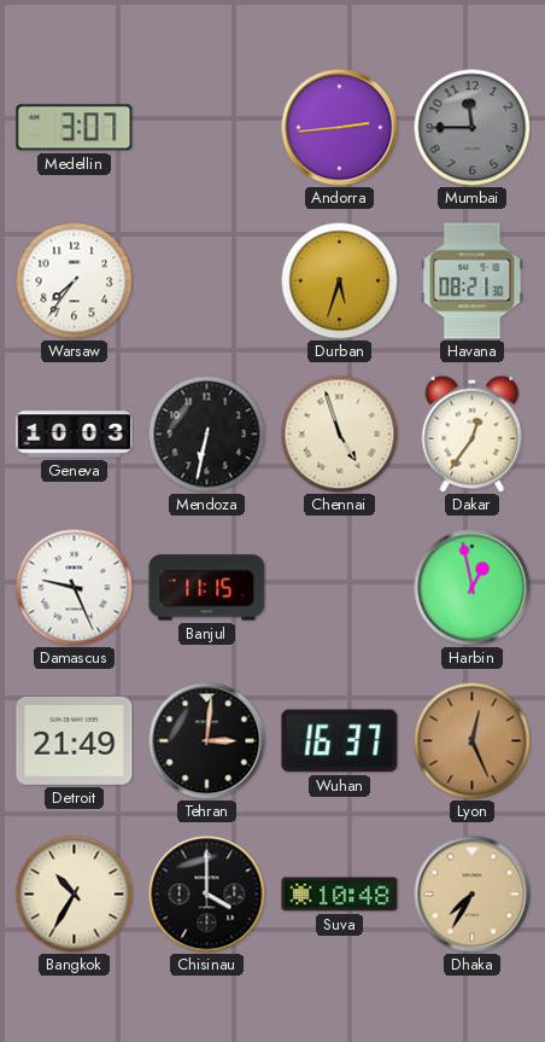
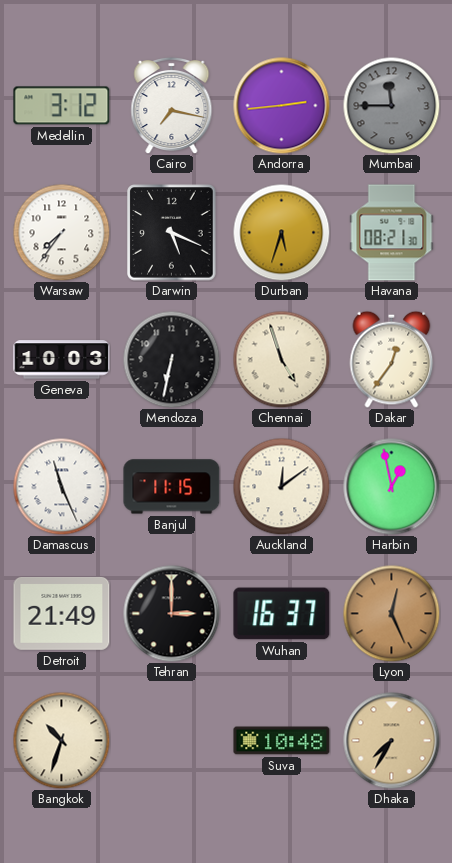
Medellin: 3:07 -> 3:12
Cairo: none -> 7:17
Darwin: none -> 5:19
Damascus: 9:26 -> 11:26
Auckland: none -> 12:09
Tehran: 3:01 -> 3:00
Bangkok: 10:35 -> 10:33
Chisinau: 4:00 -> none
